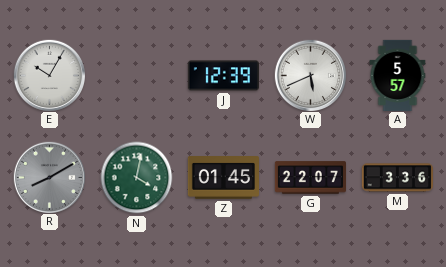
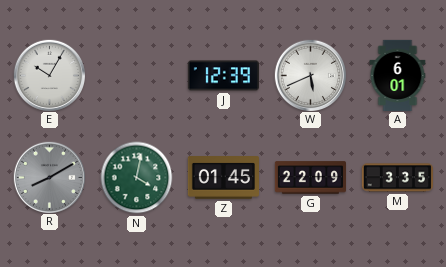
A: 5:57 -> 6:01
G: 22:07 -> 22:09
M: 3:36 -> 3:35
